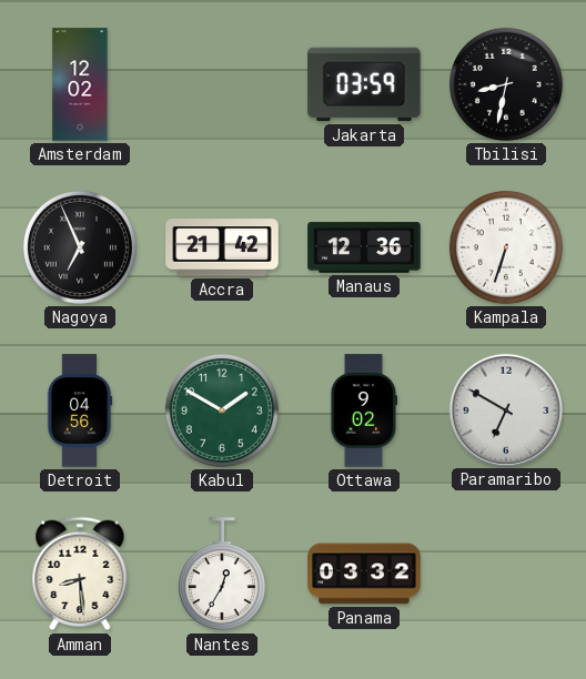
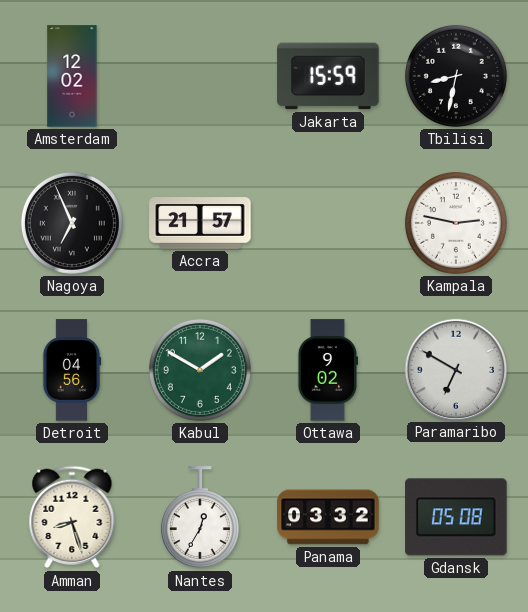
Jakarta: 03:59 -> 15:59
Accra: 21:42 -> 21:57
Manaus: 12:36 -> none
Kampala: 6:33 -> 2:47
Amman: 8:29 -> 8:27
Gdansk: none -> 05:08
